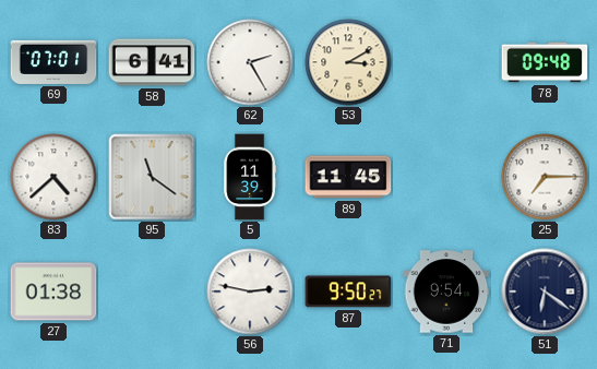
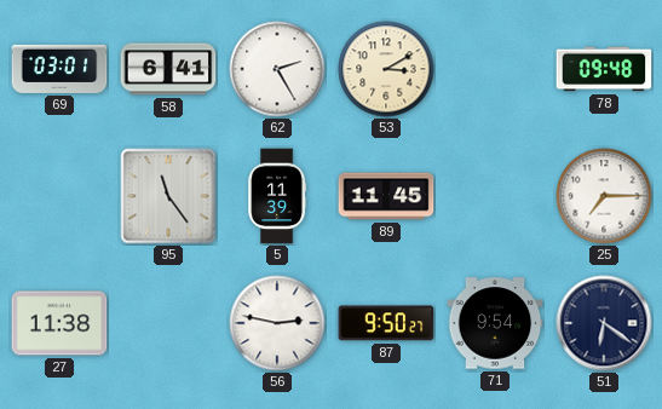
69: 07:01 -> 03:01
83: 4:38 -> none
95: 11:21 -> 11:24
27: 01:38 -> 11:38
